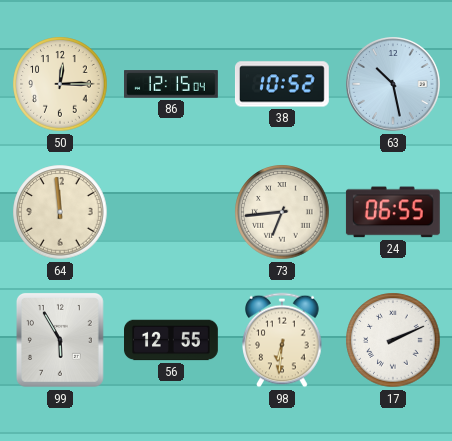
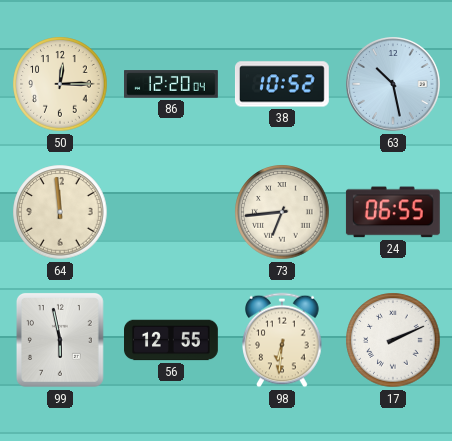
86: 12:15 -> 12:20
99: 5:55 -> 5:58
